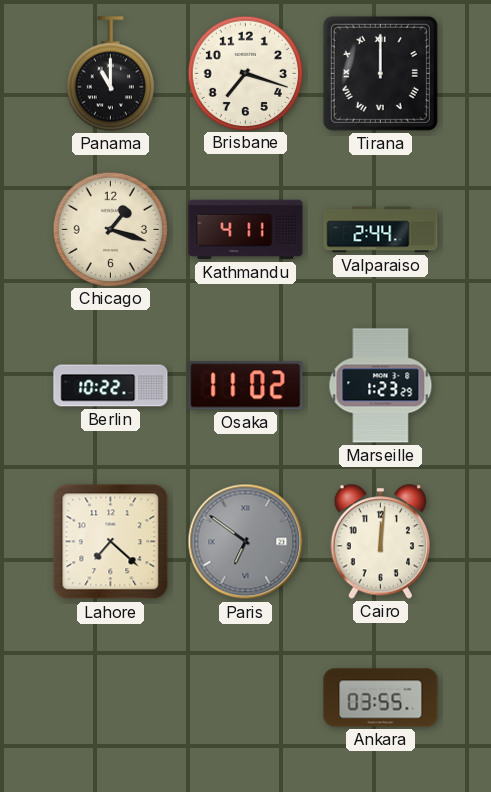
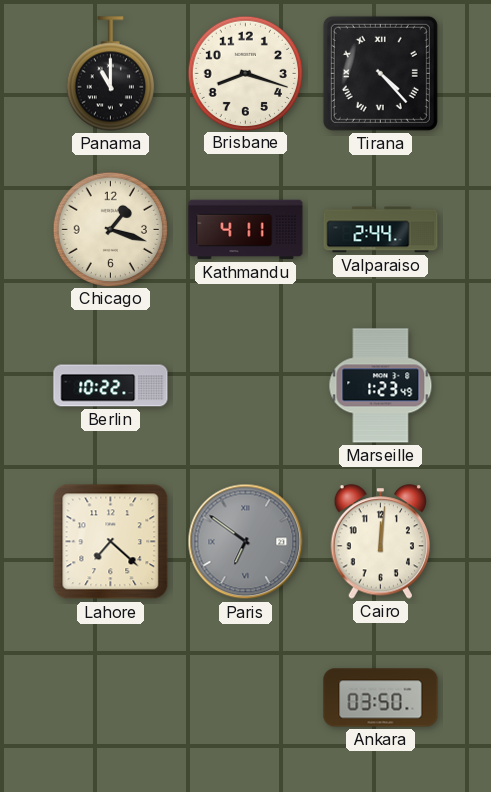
Brisbane: 7:18 -> 8:18
Tirana: 12:00 -> 4:23
Osaka: 11:02 -> none
Marseille: 1:23:29 -> 1:23:49
Ankara: 03:55 -> 03:50
